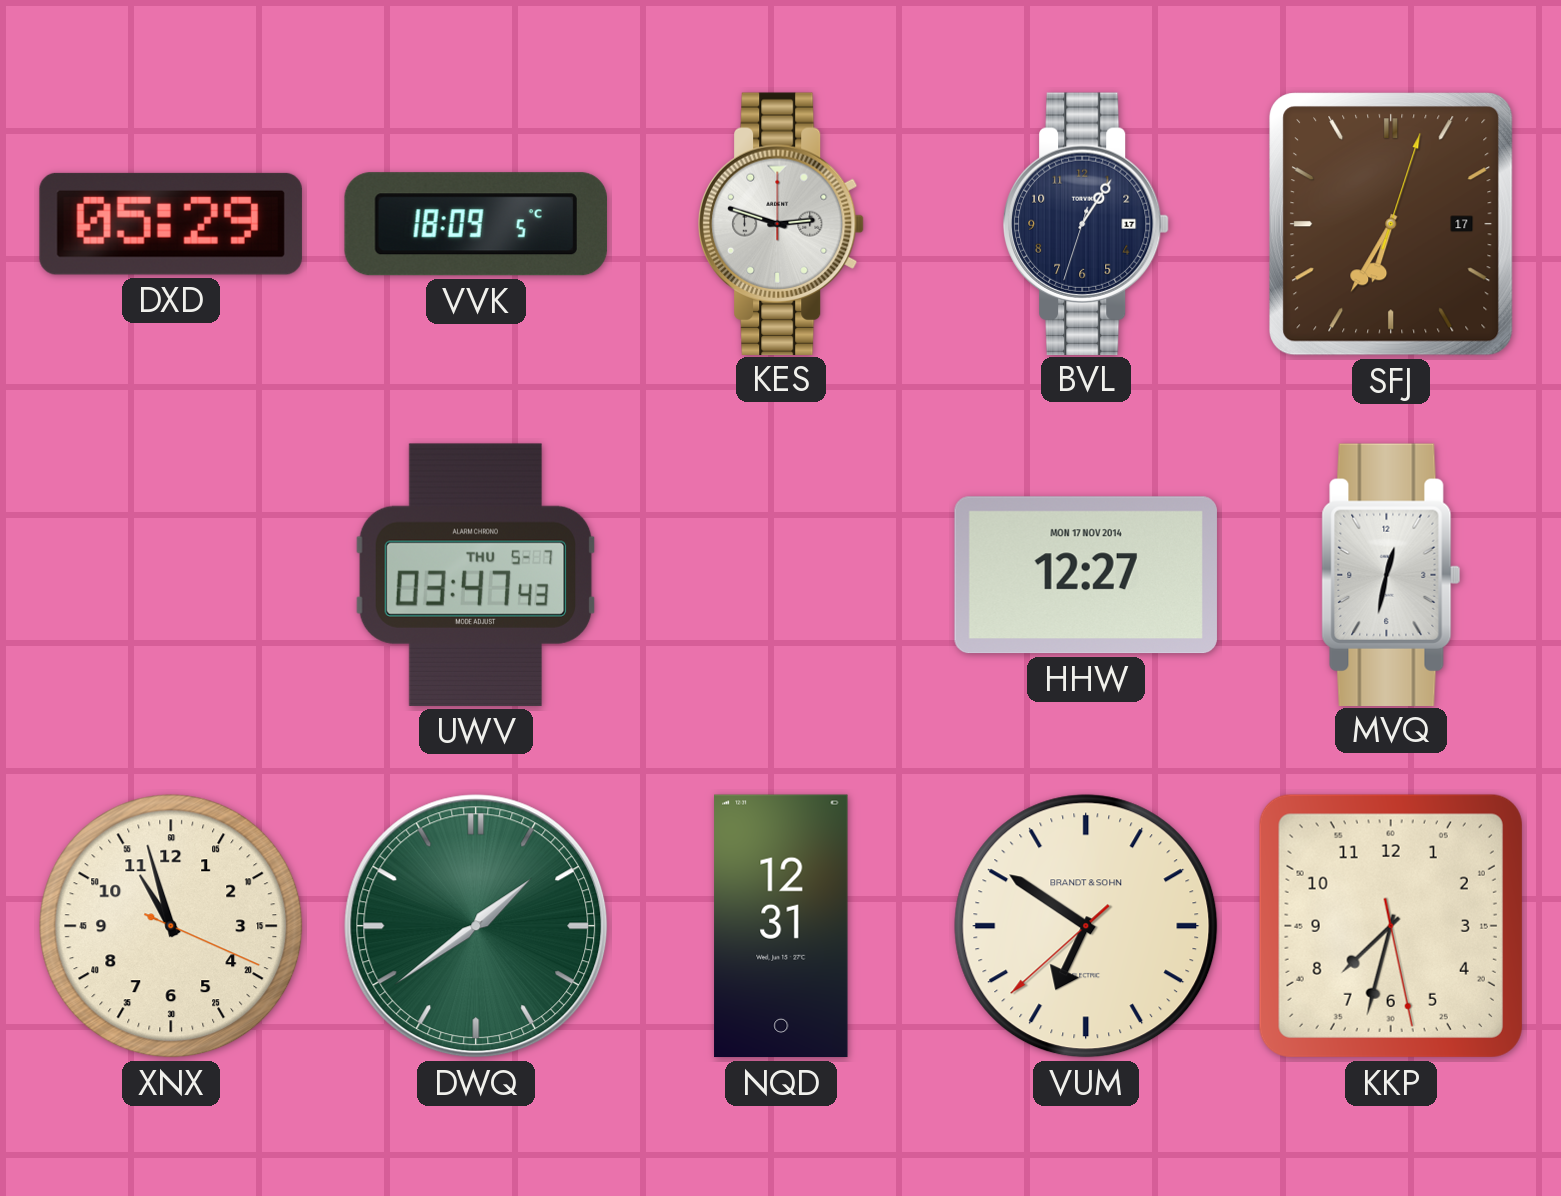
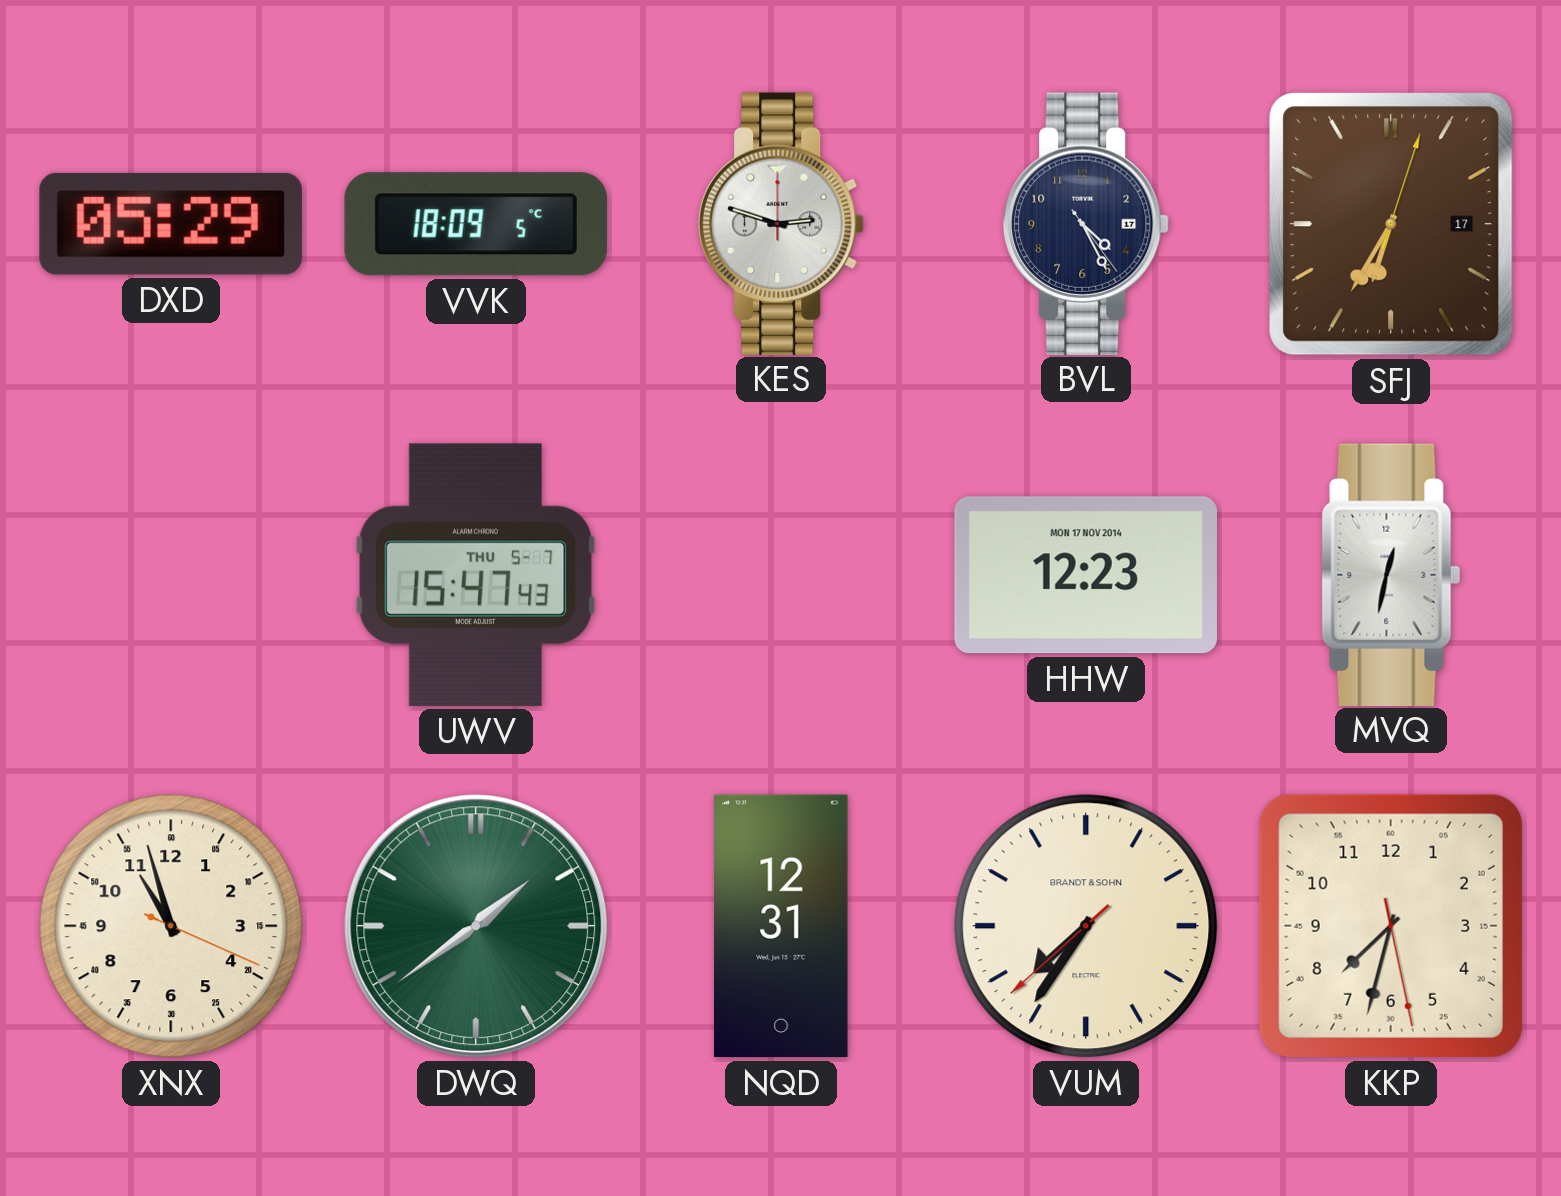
BVL: 1:05 -> 4:25
UWV: 03:47 -> 15:47
HHW: 12:27 -> 12:23
VUM: 6:50 -> 7:35
